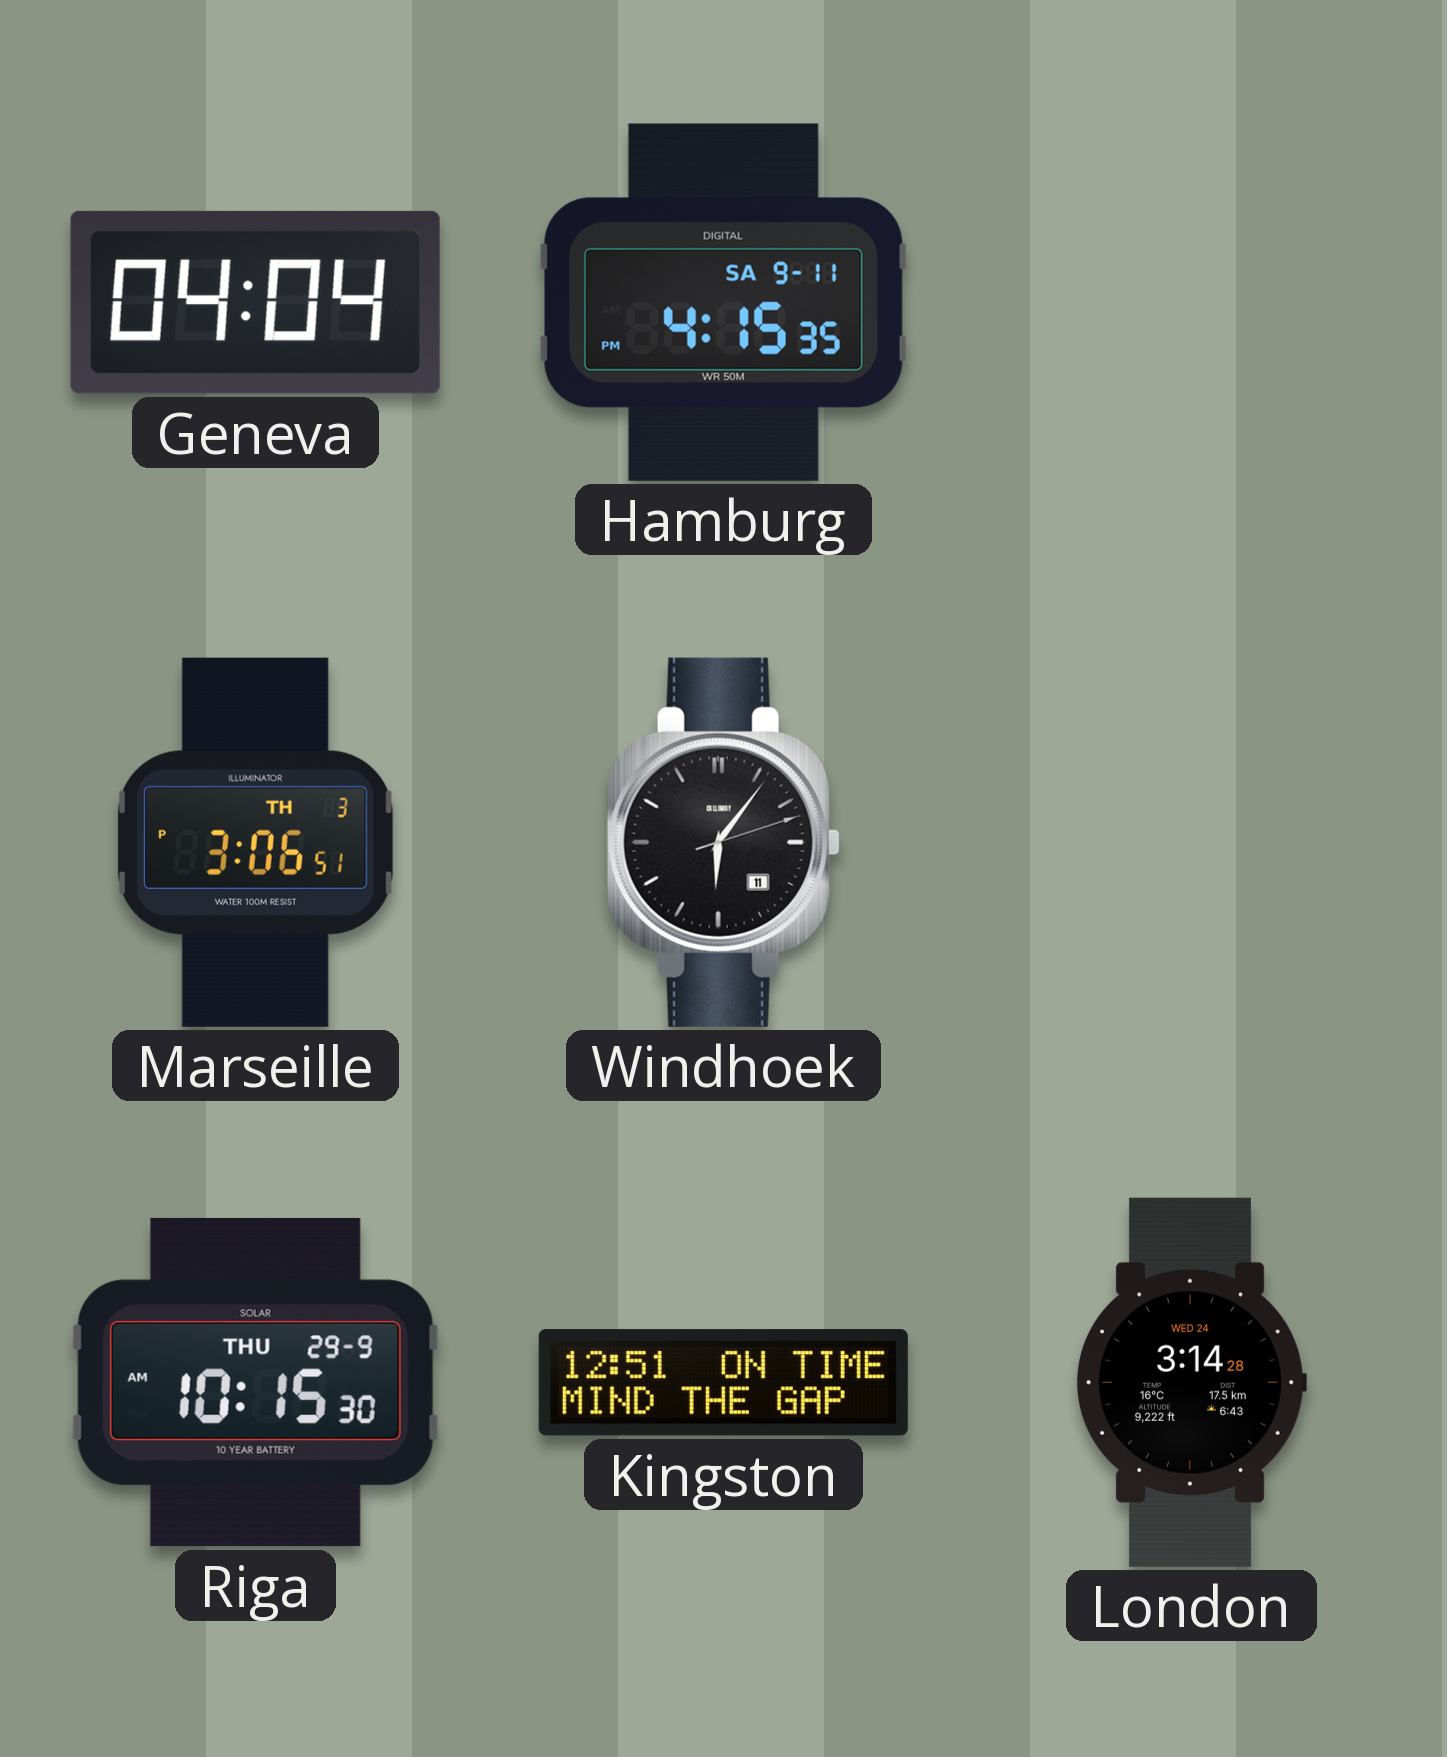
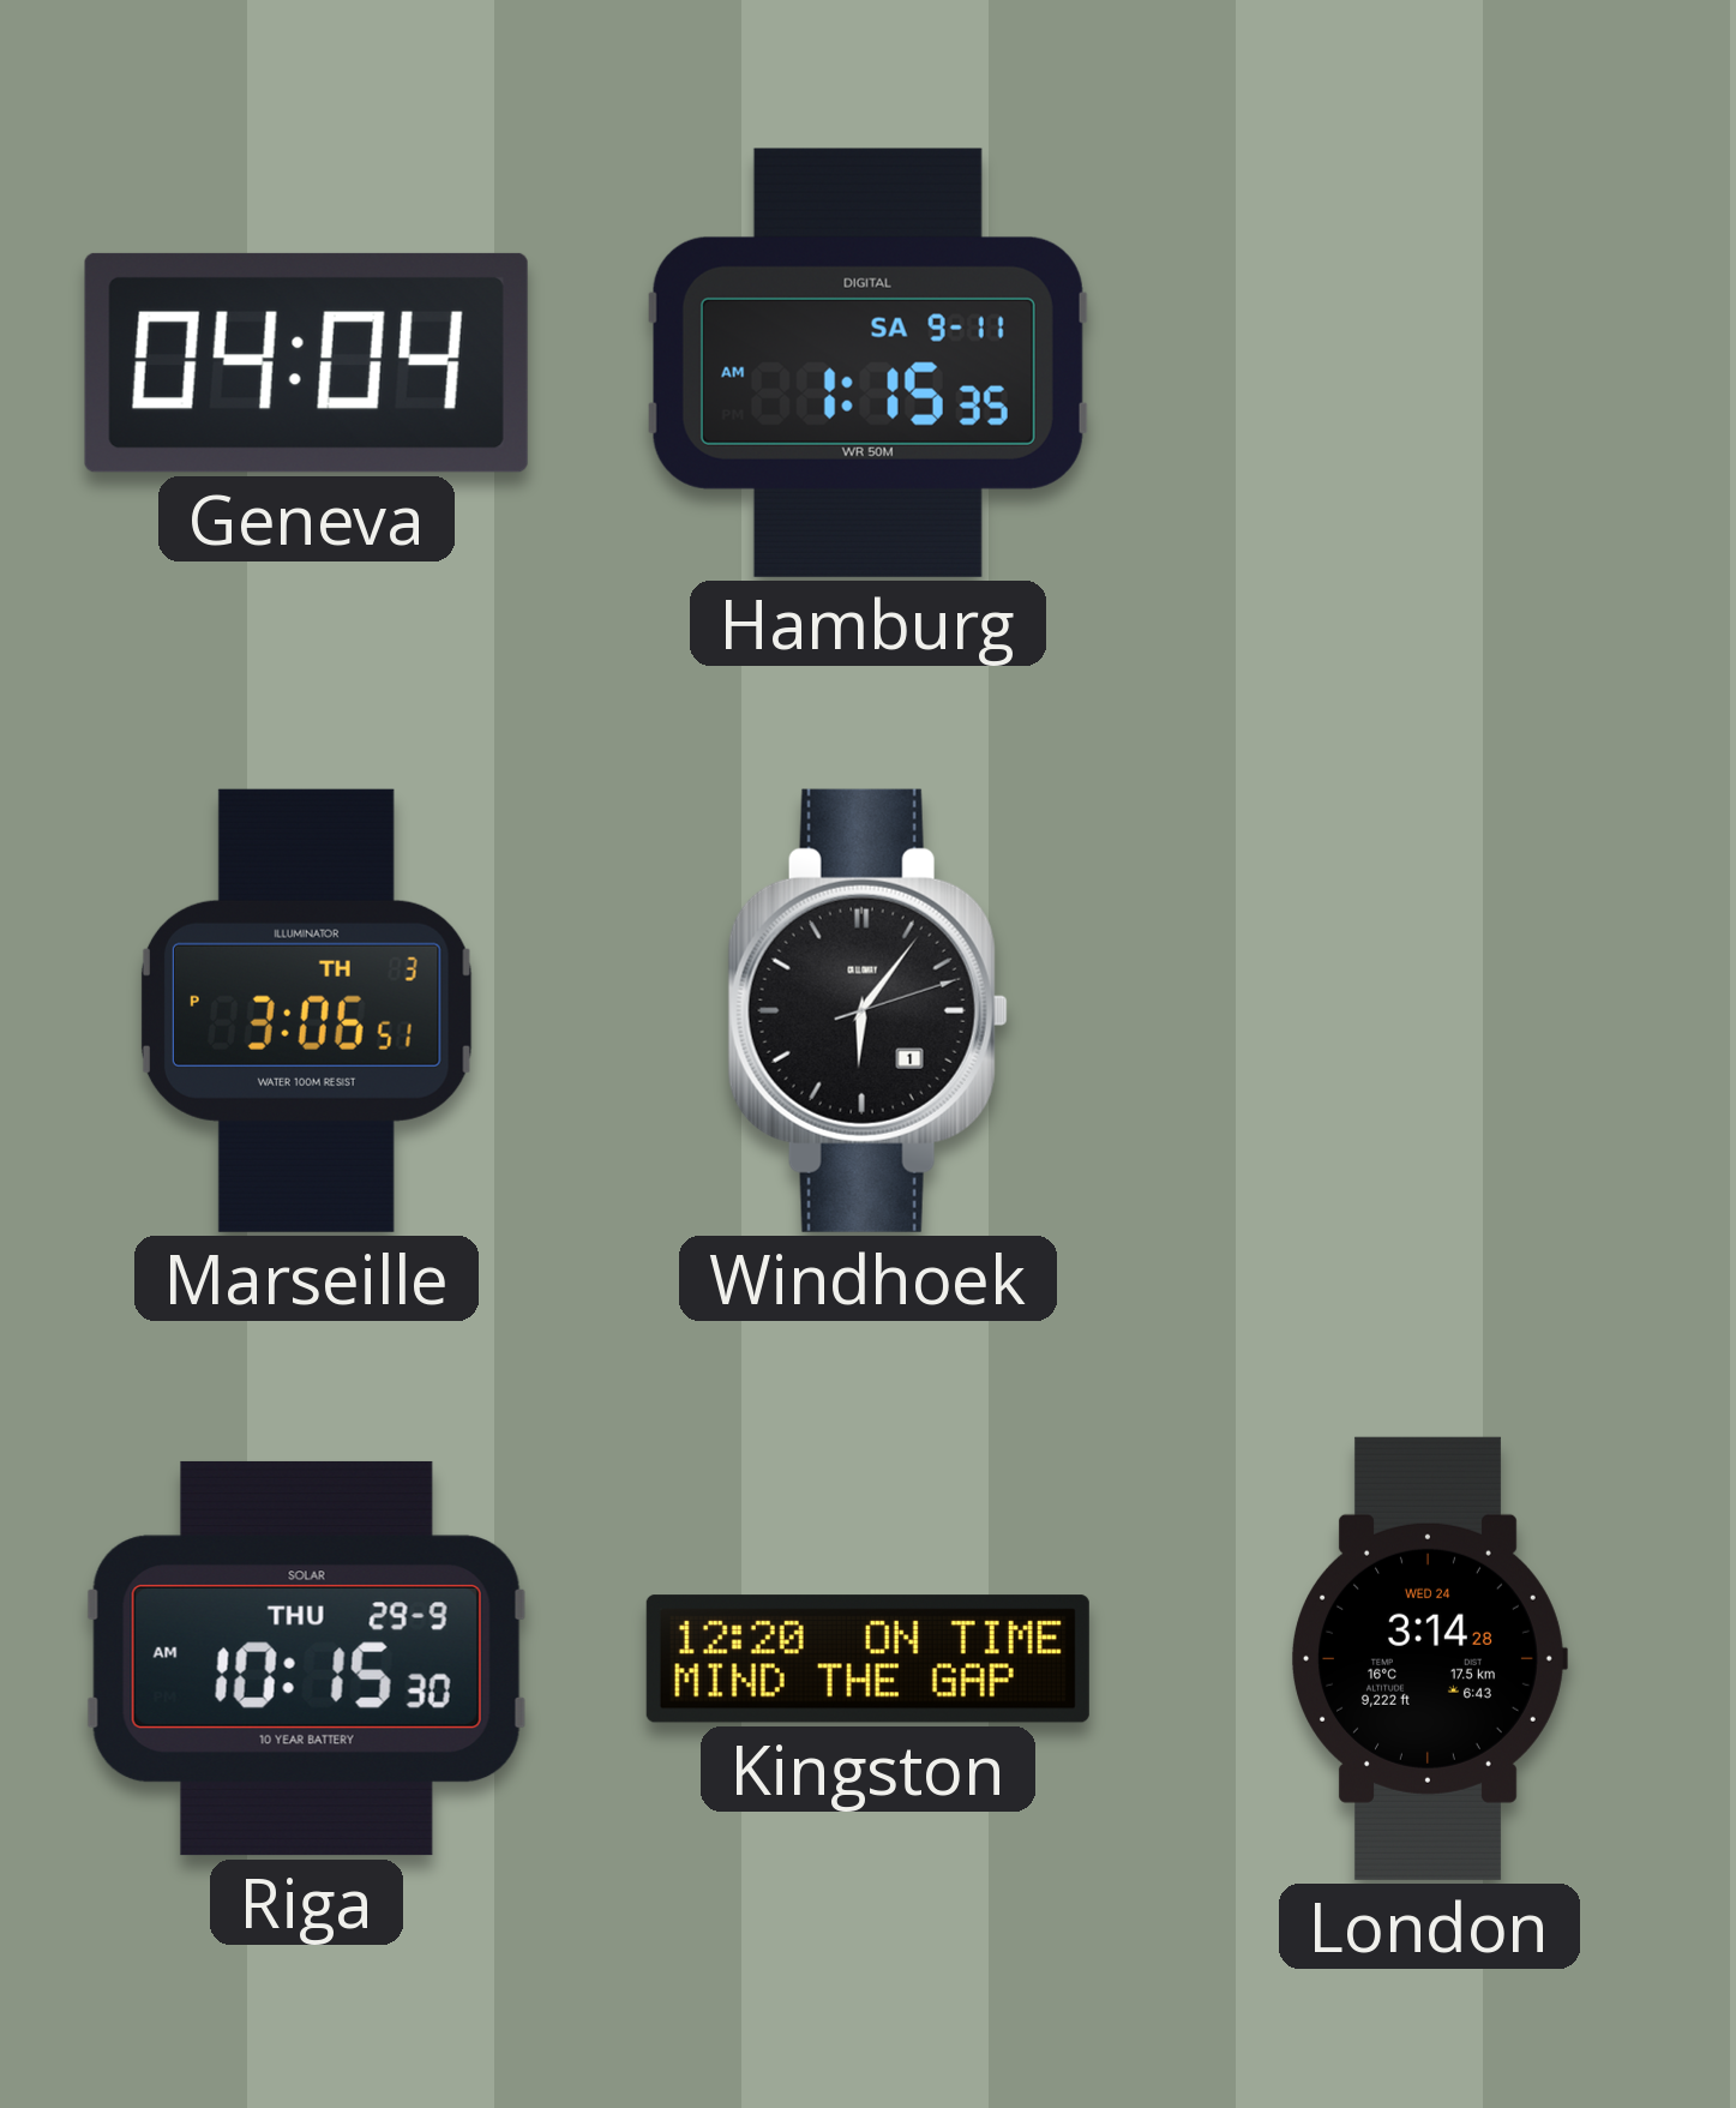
Hamburg: 4:15 -> 1:15
Windhoek date: 11 -> 1
Kingston: 12:51 -> 12:20
